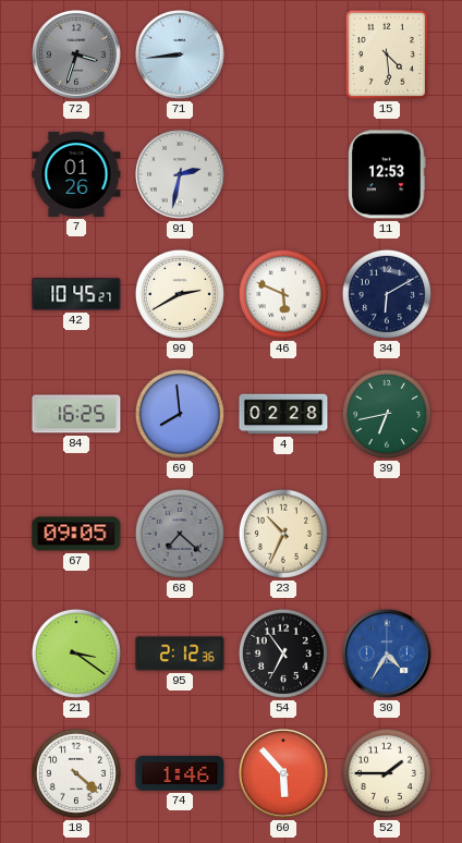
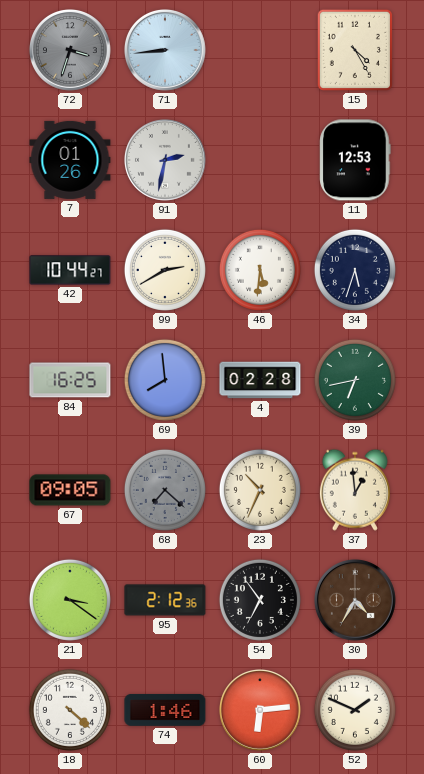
15: 4:29 -> 4:25
42: 10:45 -> 10:44
46: 5:49 -> 5:31
34: 6:10 -> 5:33
37: none -> 12:59
30 dial: blue -> brown
60: 5:53 -> 6:14
52: 1:45 -> 1:49
